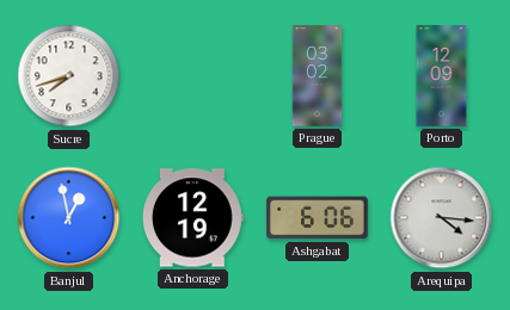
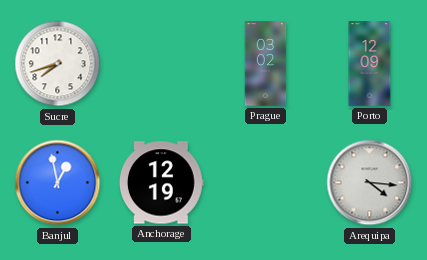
Ashgabat: 6:06 -> none
